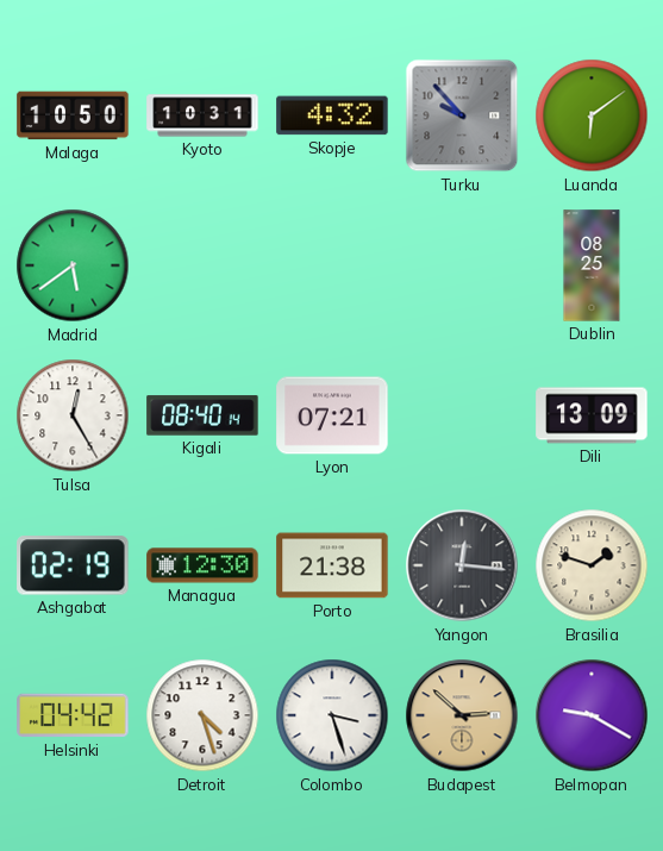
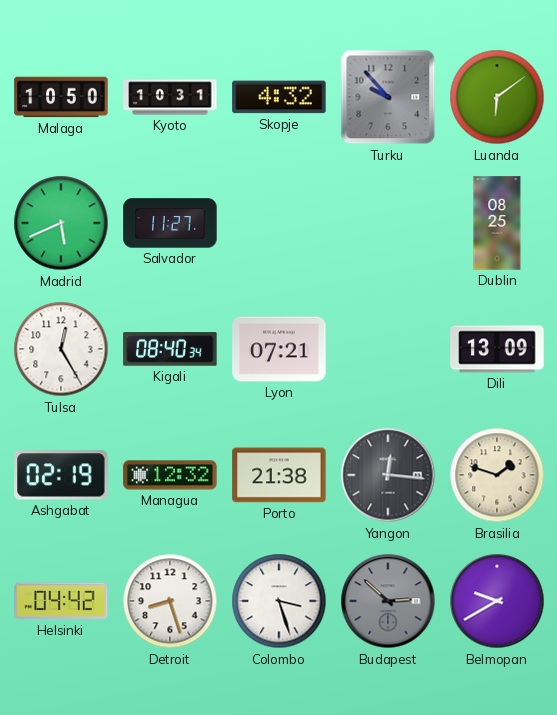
Madrid: 5:39 -> 5:41
Salvador: none -> 11:27
Kigali: 08:40:14 -> 08:40:34
Managua: 12:30 -> 12:32
Detroit: 4:27 -> 8:27
Budapest dial: champagne -> grey
Belmopan: 9:20 -> 9:40
